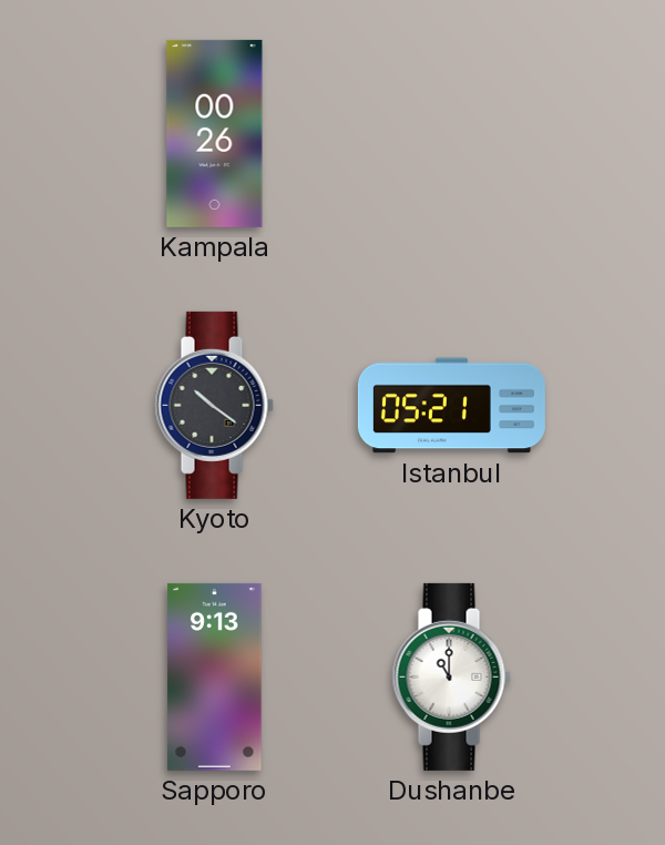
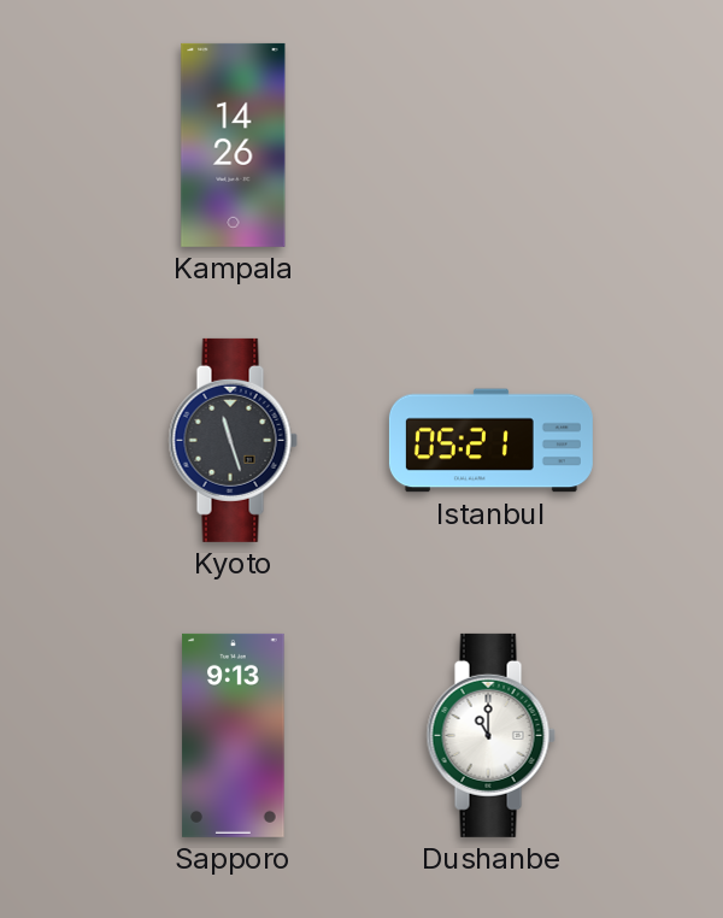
Kampala: 00:26 -> 14:26
Kyoto: 10:21 -> 11:27
